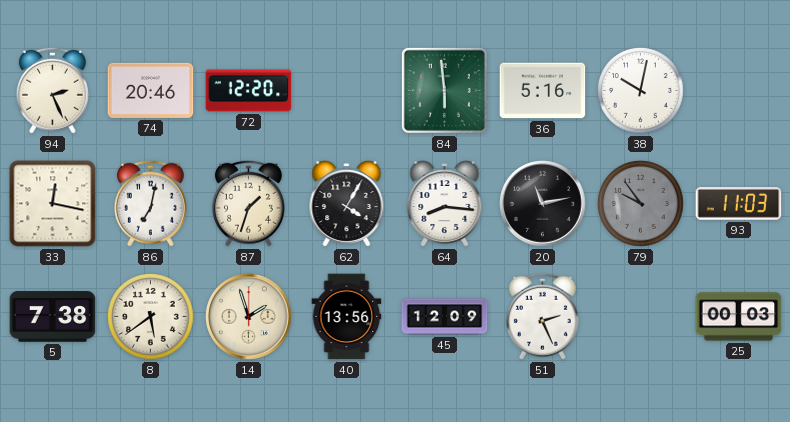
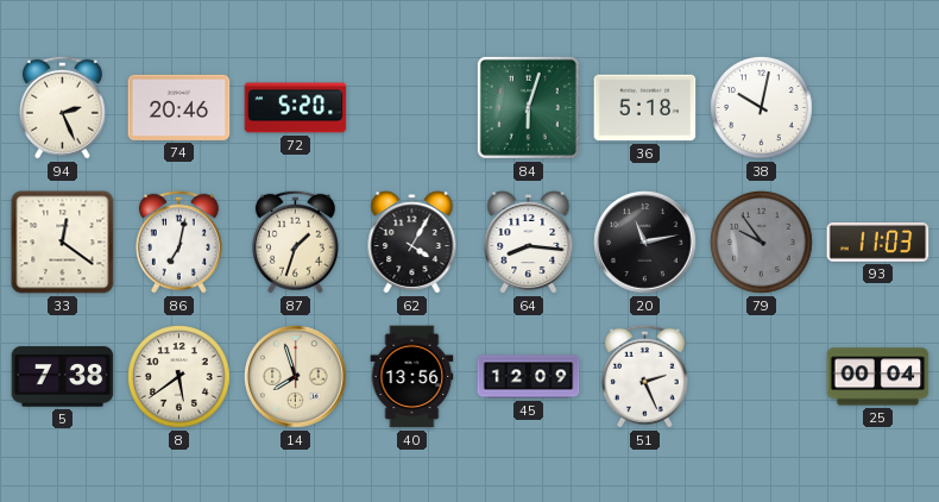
72: 12:20 -> 5:20
84: 5:59 -> 6:03
36: 5:16 -> 5:18
33: 12:17 -> 12:21
14: 1:57 -> 7:57
25: 00:03 -> 00:04
